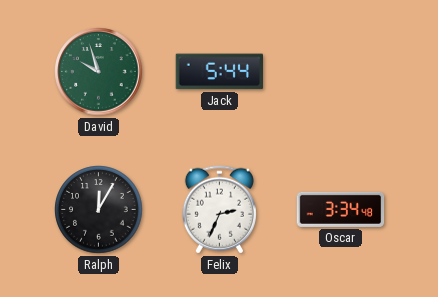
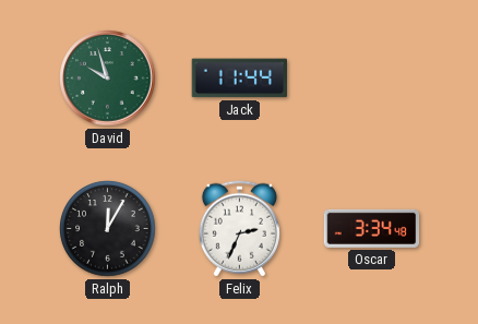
Jack: 5:44 -> 11:44
